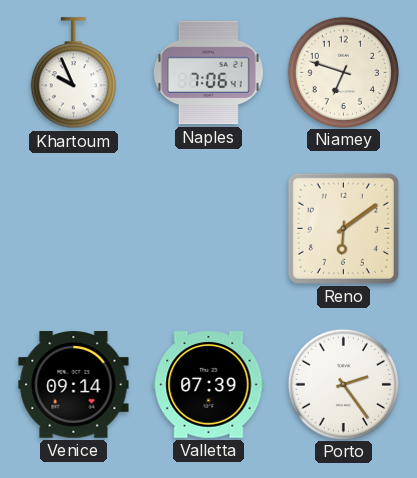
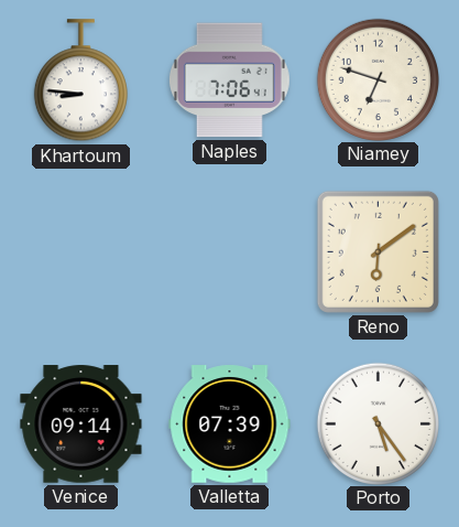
Khartoum: 9:56 -> 8:46
Porto: 2:24 -> 5:24
